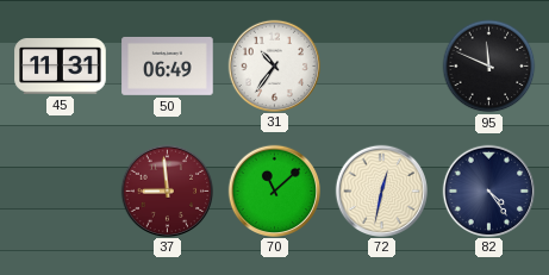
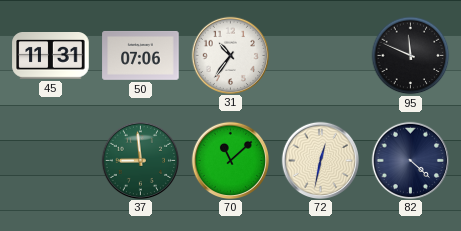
50: 06:49 -> 07:06
37 dial: burgundy -> green
82: 4:24 -> 4:22
